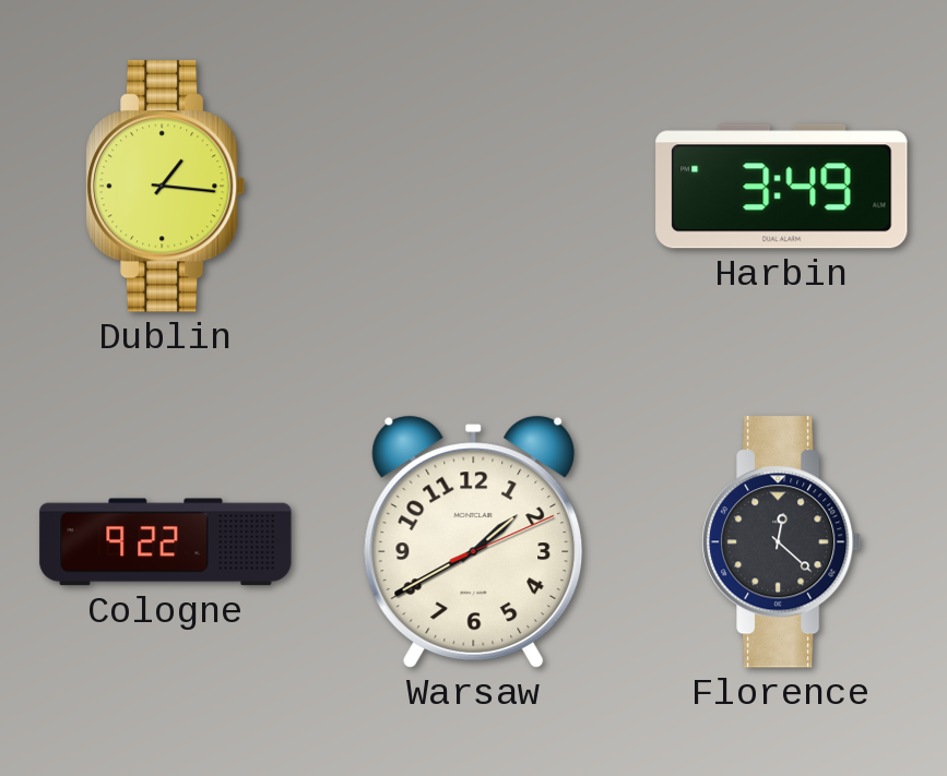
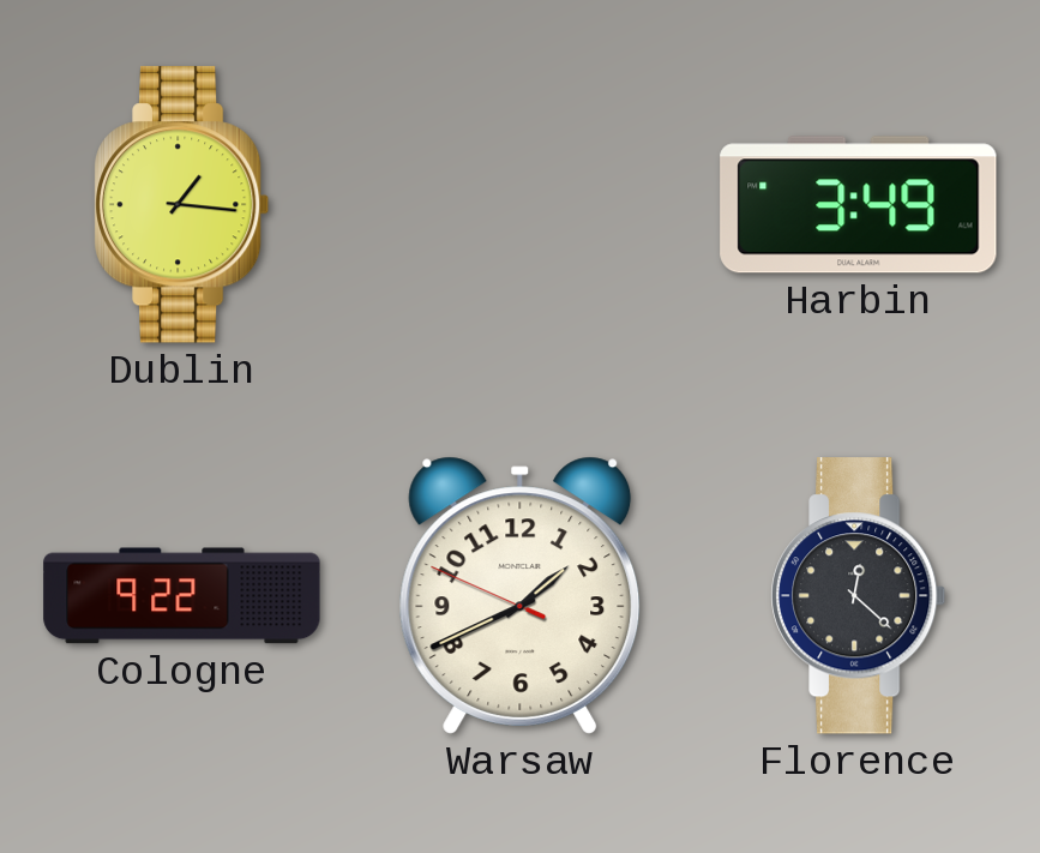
Warsaw: 1:40:11 -> 1:40:49
